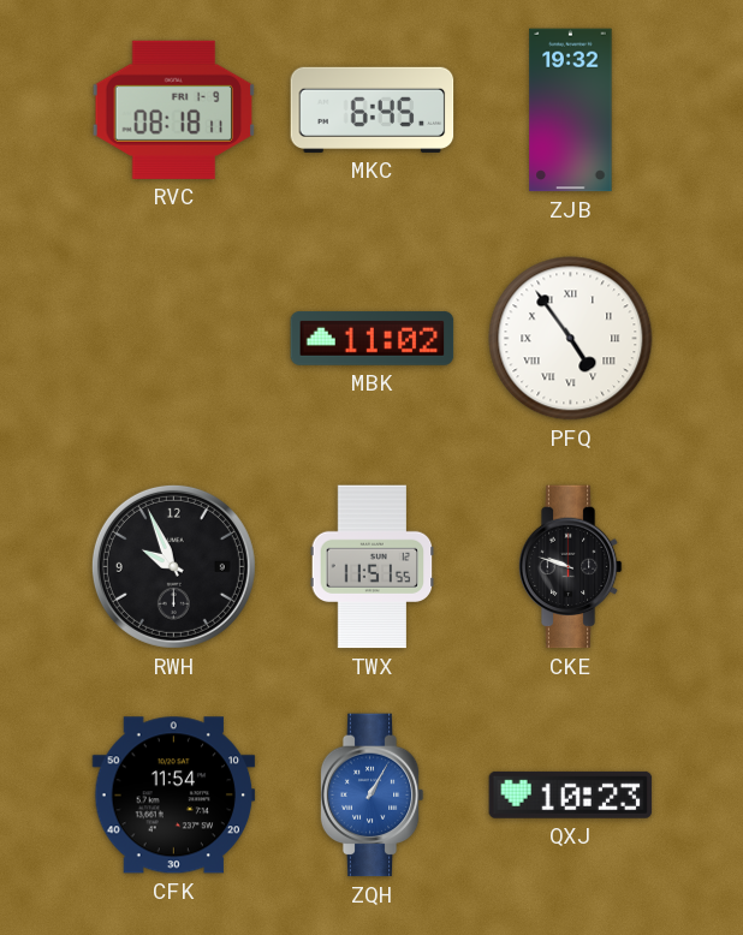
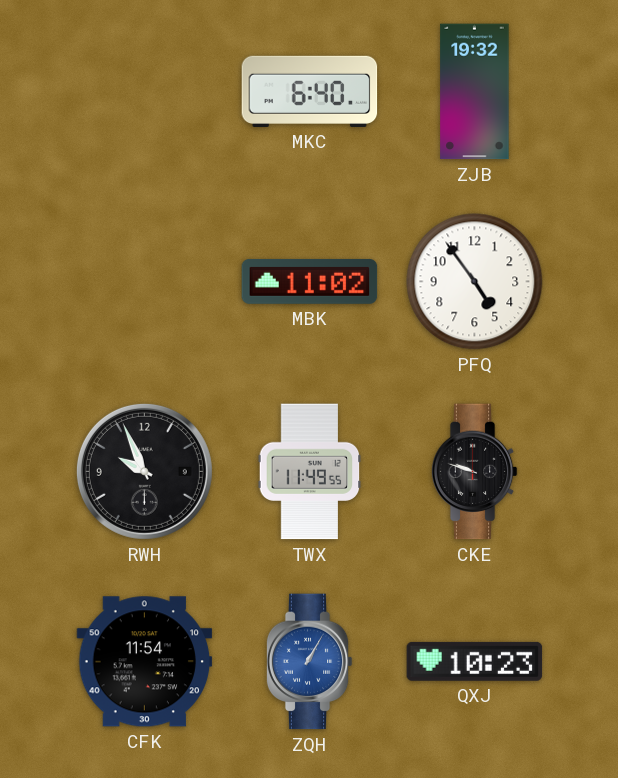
RVC: 08:18 -> none
MKC: 6:45 -> 6:40
PFQ numerals: Roman -> Arabic
TWX: 11:51 -> 11:49
